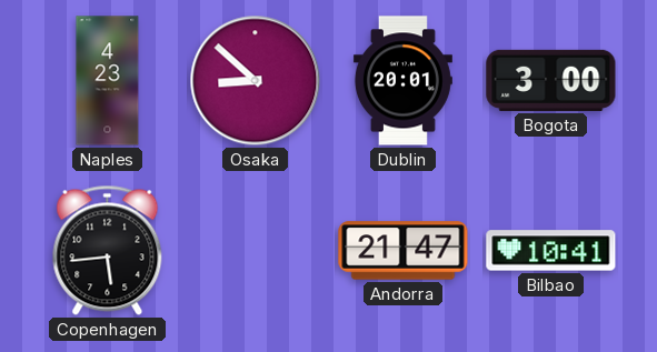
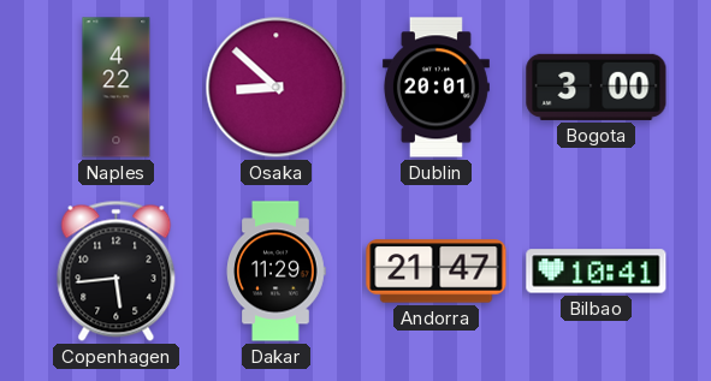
Naples: 4:23 -> 4:22
Dakar: none -> 11:29
